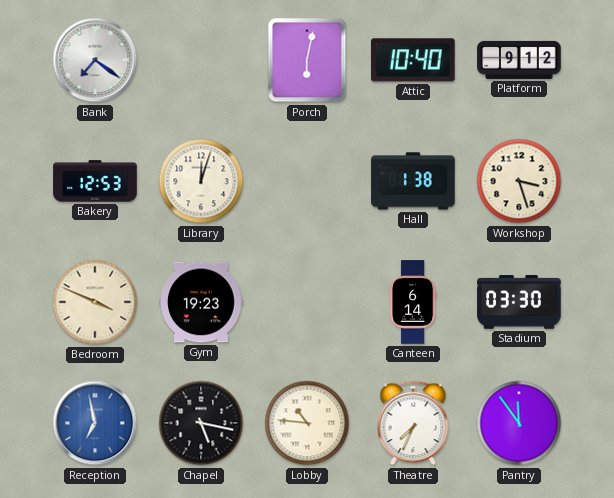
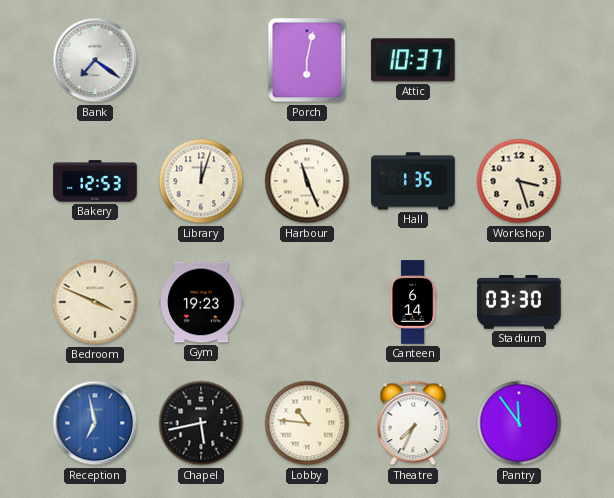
Attic: 10:40 -> 10:37
Platform: 9:12 -> none
Harbour: none -> 11:26
Hall: 1:38 -> 1:35
Chapel: 5:17 -> 5:43
